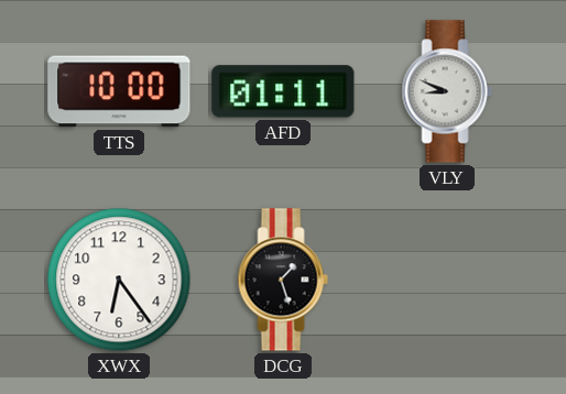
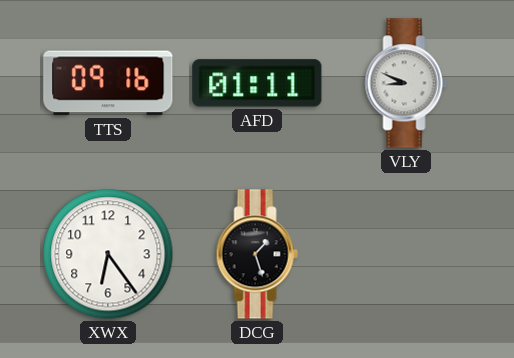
TTS: 10:00 -> 09:16
